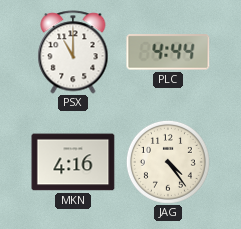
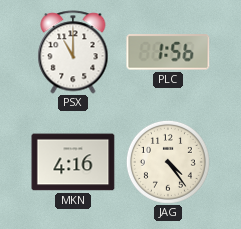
PLC: 4:44 -> 1:56
